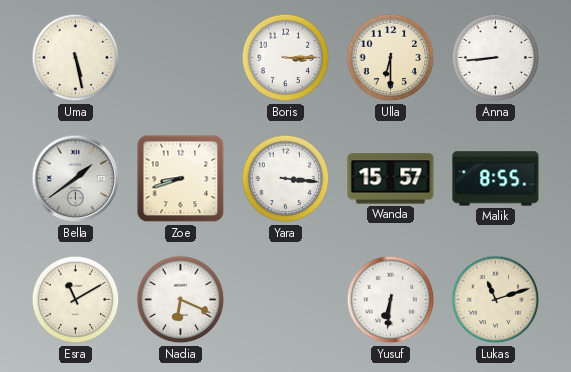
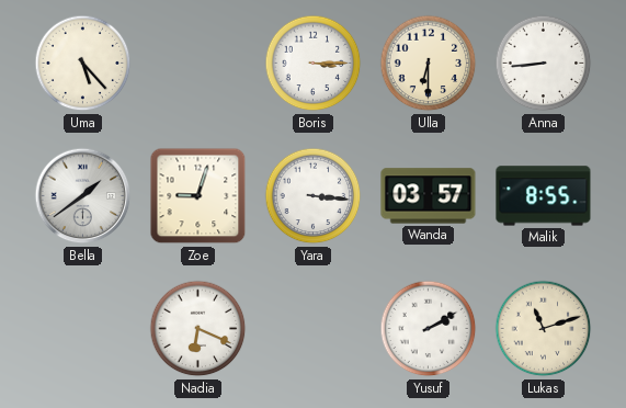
Uma: 5:28 -> 5:23
Zoe: 8:42 -> 9:03
Wanda: 15:57 -> 03:57
Esra: 11:10 -> none
Yusuf: 6:31 -> 2:10
